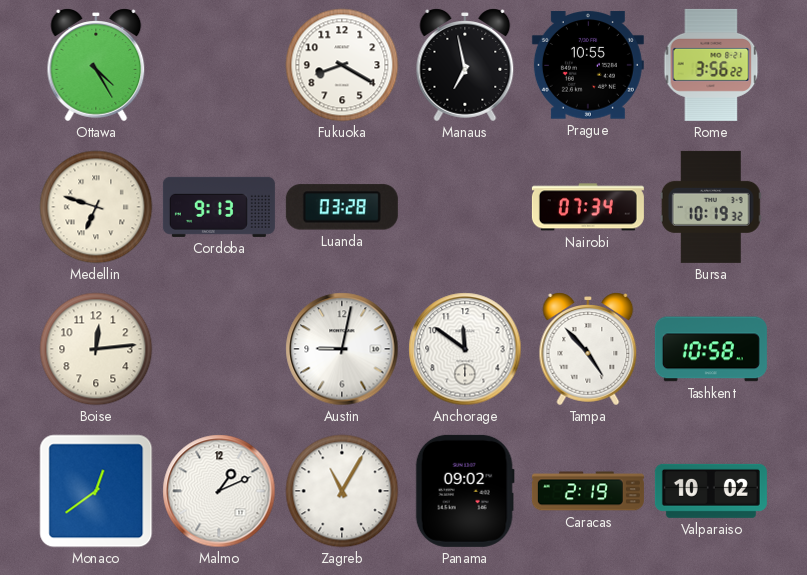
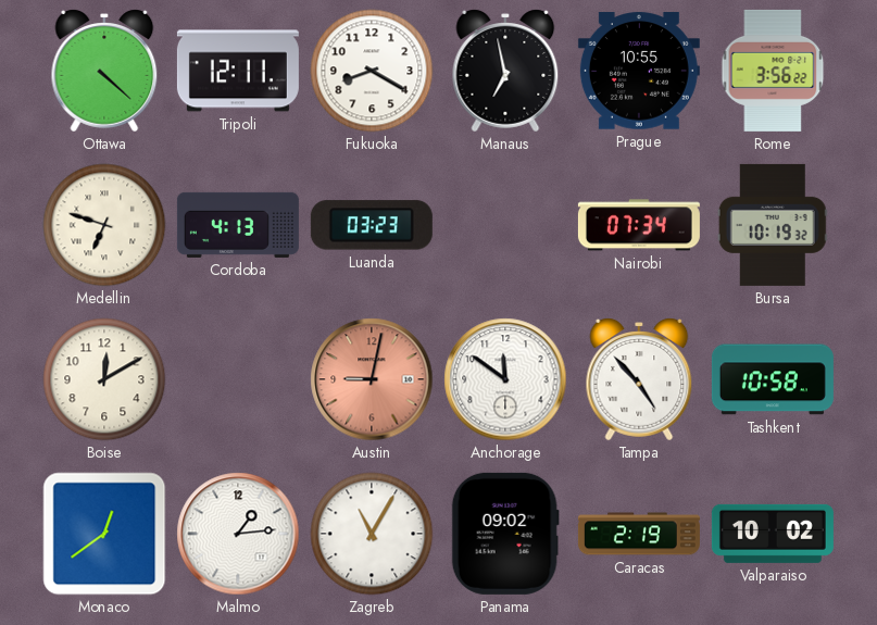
Ottawa: 4:25 -> 4:22
Tripoli: none -> 12:11
Cordoba: 9:13 -> 4:13
Luanda: 03:28 -> 03:23
Boise: 12:14 -> 12:10
Austin dial: white -> salmon
Malmo: 1:11 -> 1:14
